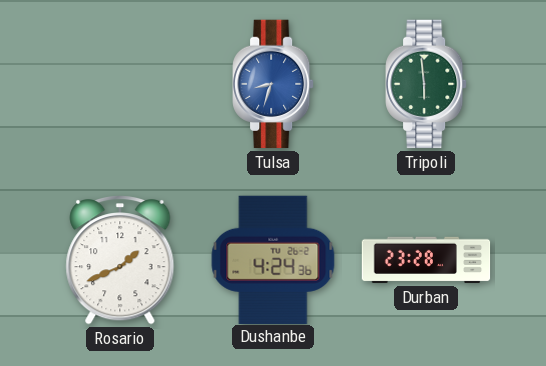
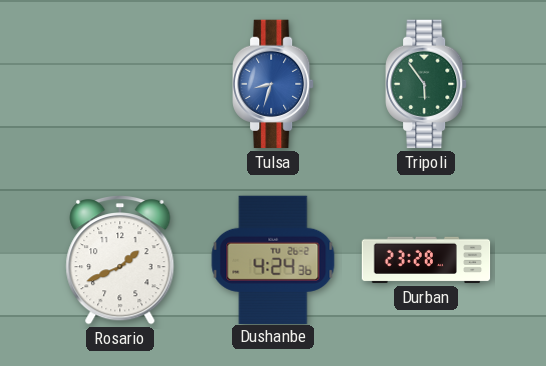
Tripoli: 5:59 -> 5:54
